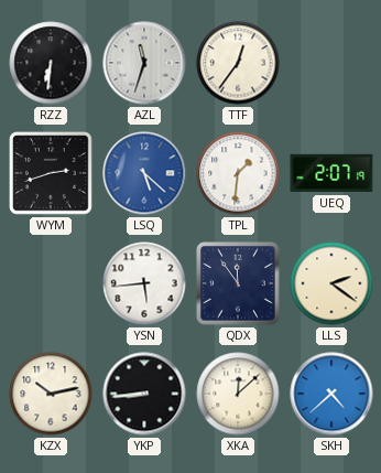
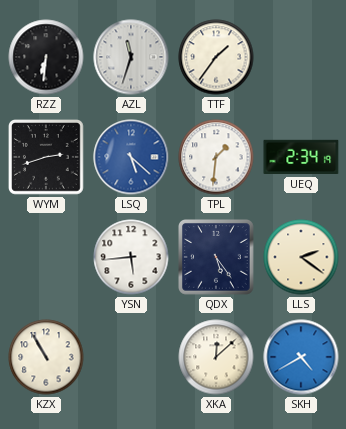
TTF: 12:36 -> 1:36
UEQ: 2:07 -> 2:34
QDX: 11:54 -> 5:24
KZX: 10:13 -> 10:55
YKP: 8:44 -> none
SKH: 4:38 -> 4:40
